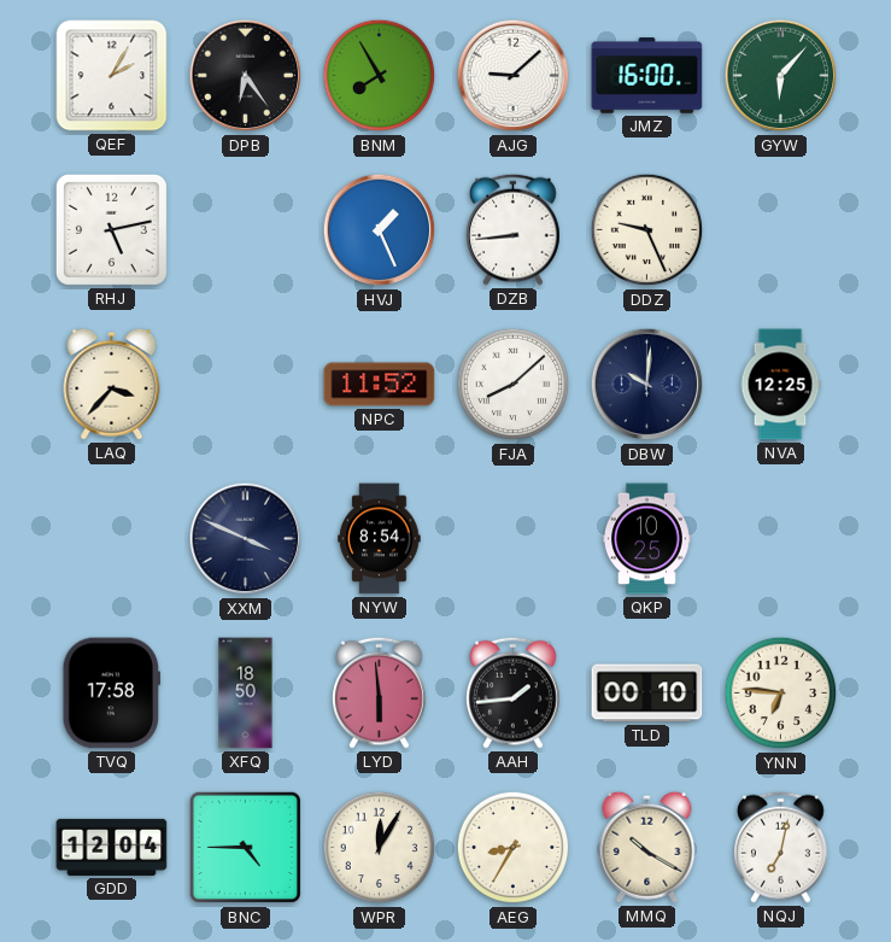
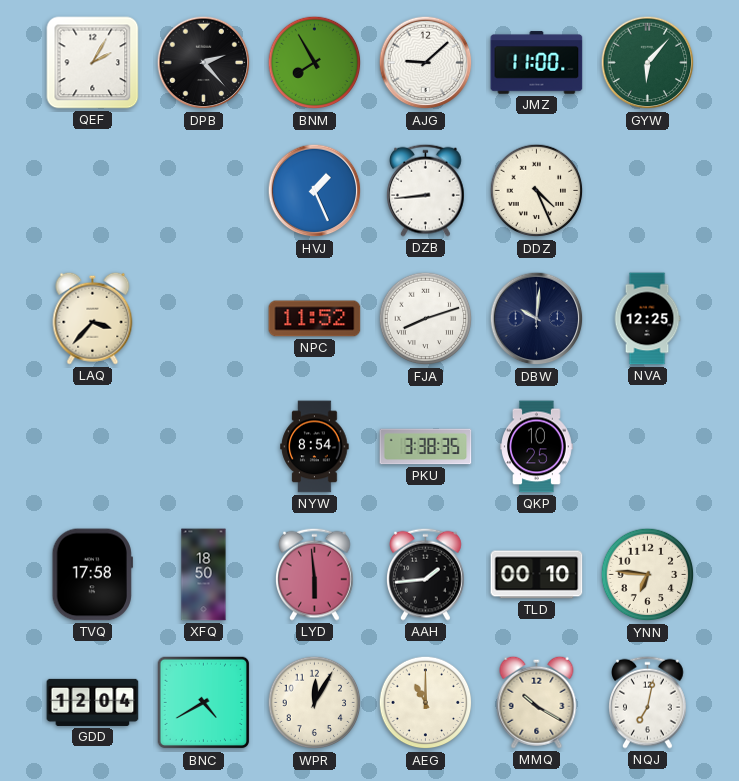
DPB: 6:24 -> 2:23
JMZ: 16:00 -> 11:00
RHJ: 5:13 -> none
DDZ: 9:26 -> 4:26
FJA: 8:08 -> 8:12
XXM: 3:49 -> none
PKU: none -> 3:38
BNC: 4:45 -> 4:40
AEG: 8:35 -> 11:00
